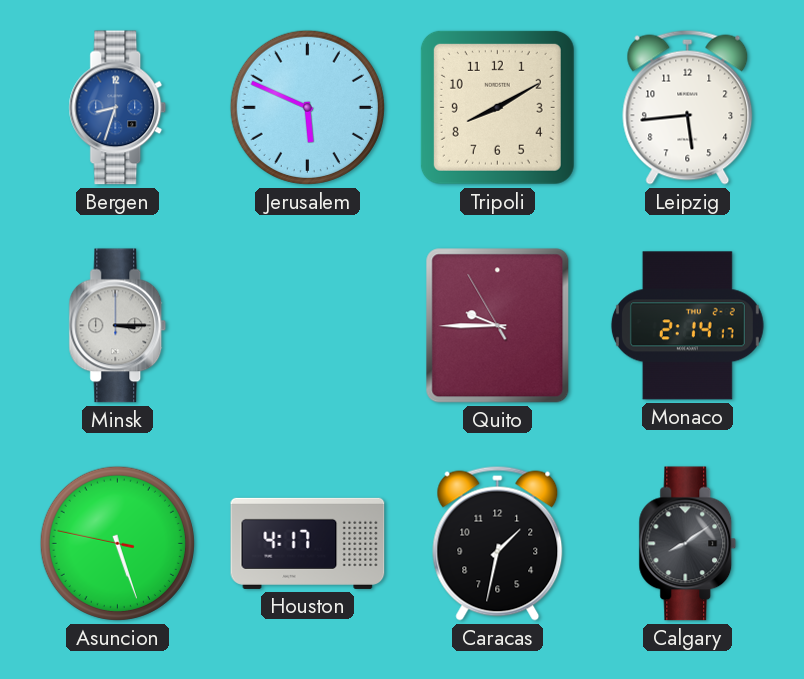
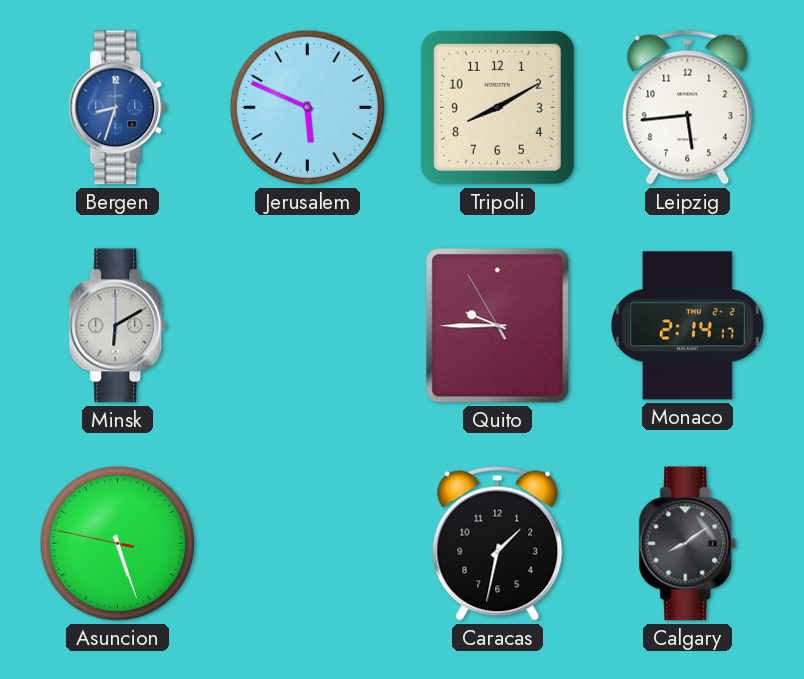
Minsk: 3:15 -> 6:10
Houston: 4:17 -> none
